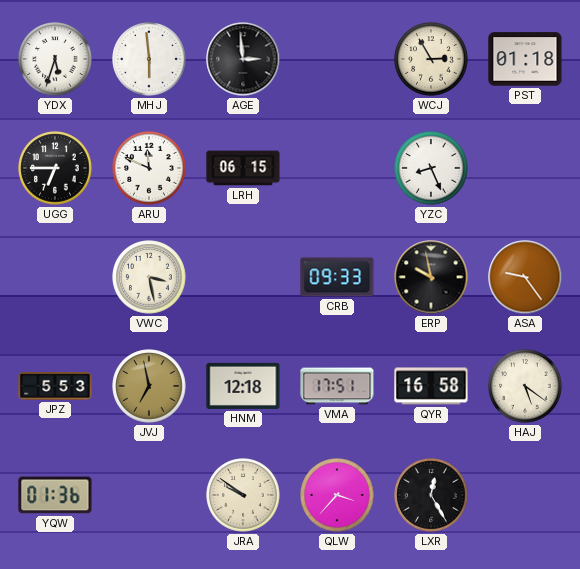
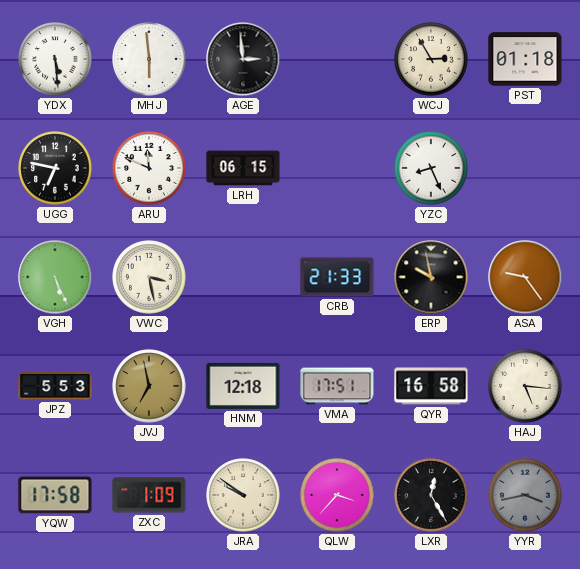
YDX: 5:33 -> 5:29
UGG: 6:45 -> 6:47
VGH: none -> 5:26
CRB: 09:33 -> 21:33
HAJ: 5:21 -> 5:16
YQW: 01:36 -> 17:58
ZXC: none -> 1:09
YYR: none -> 3:43
